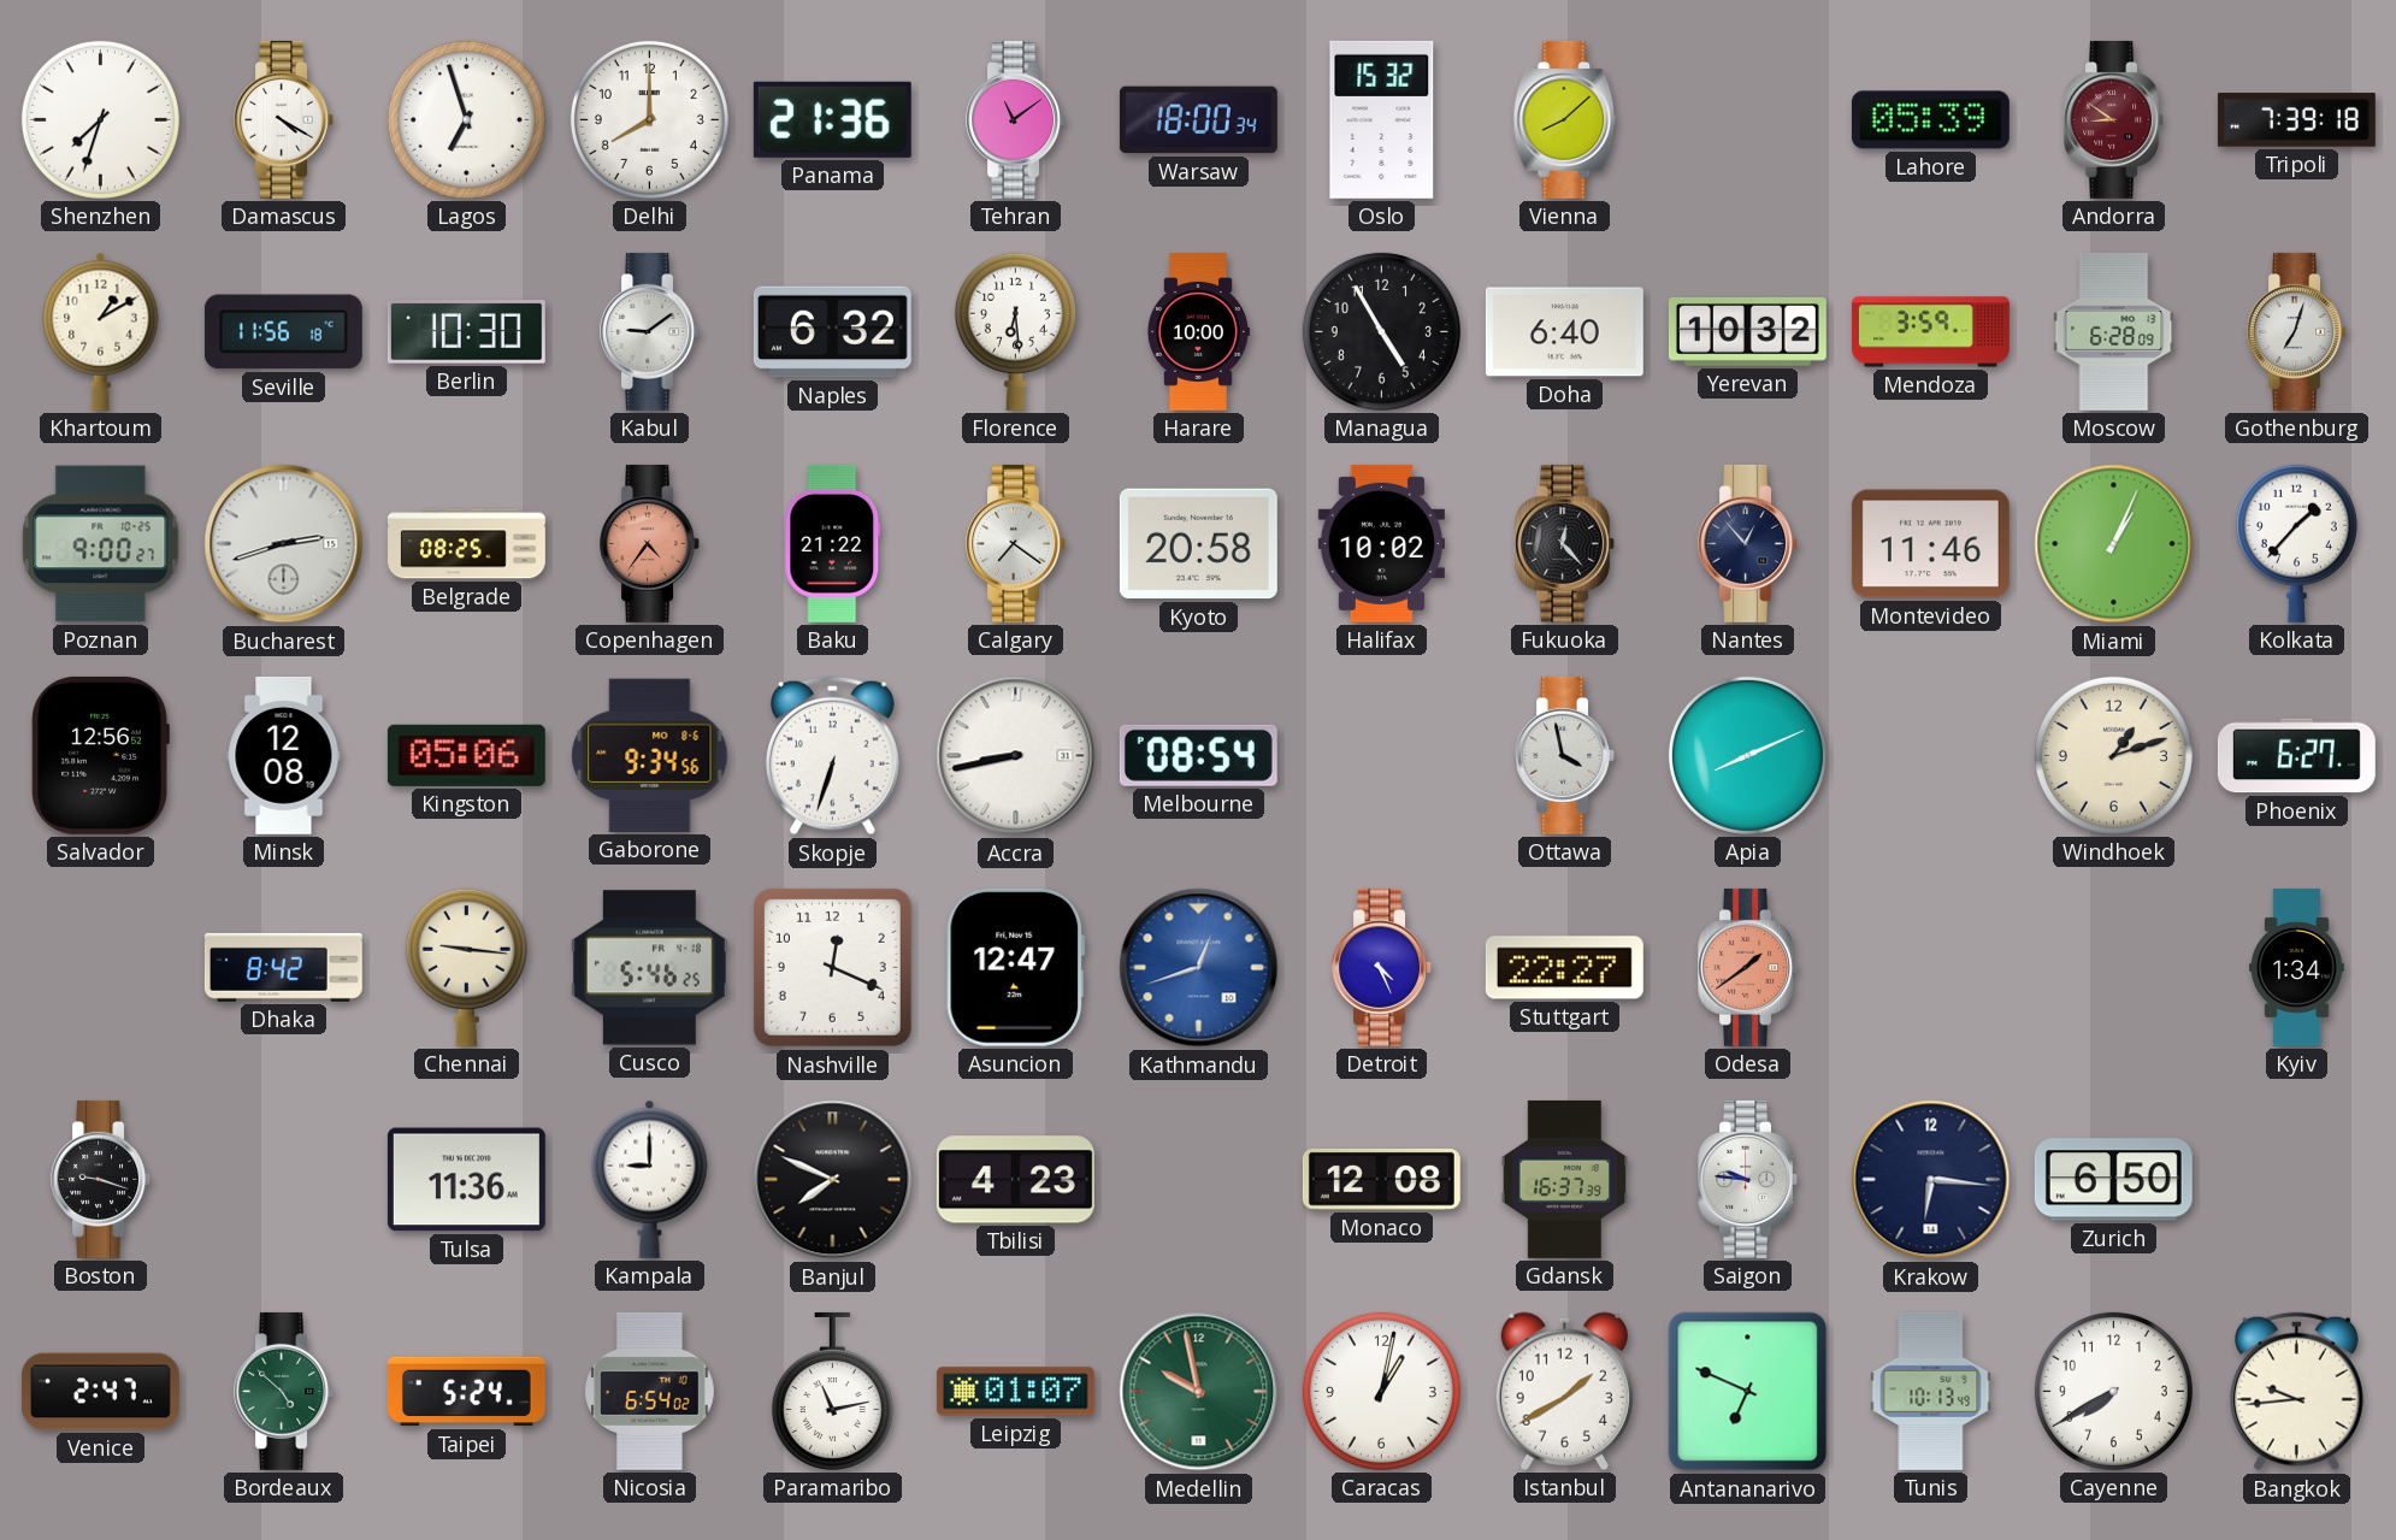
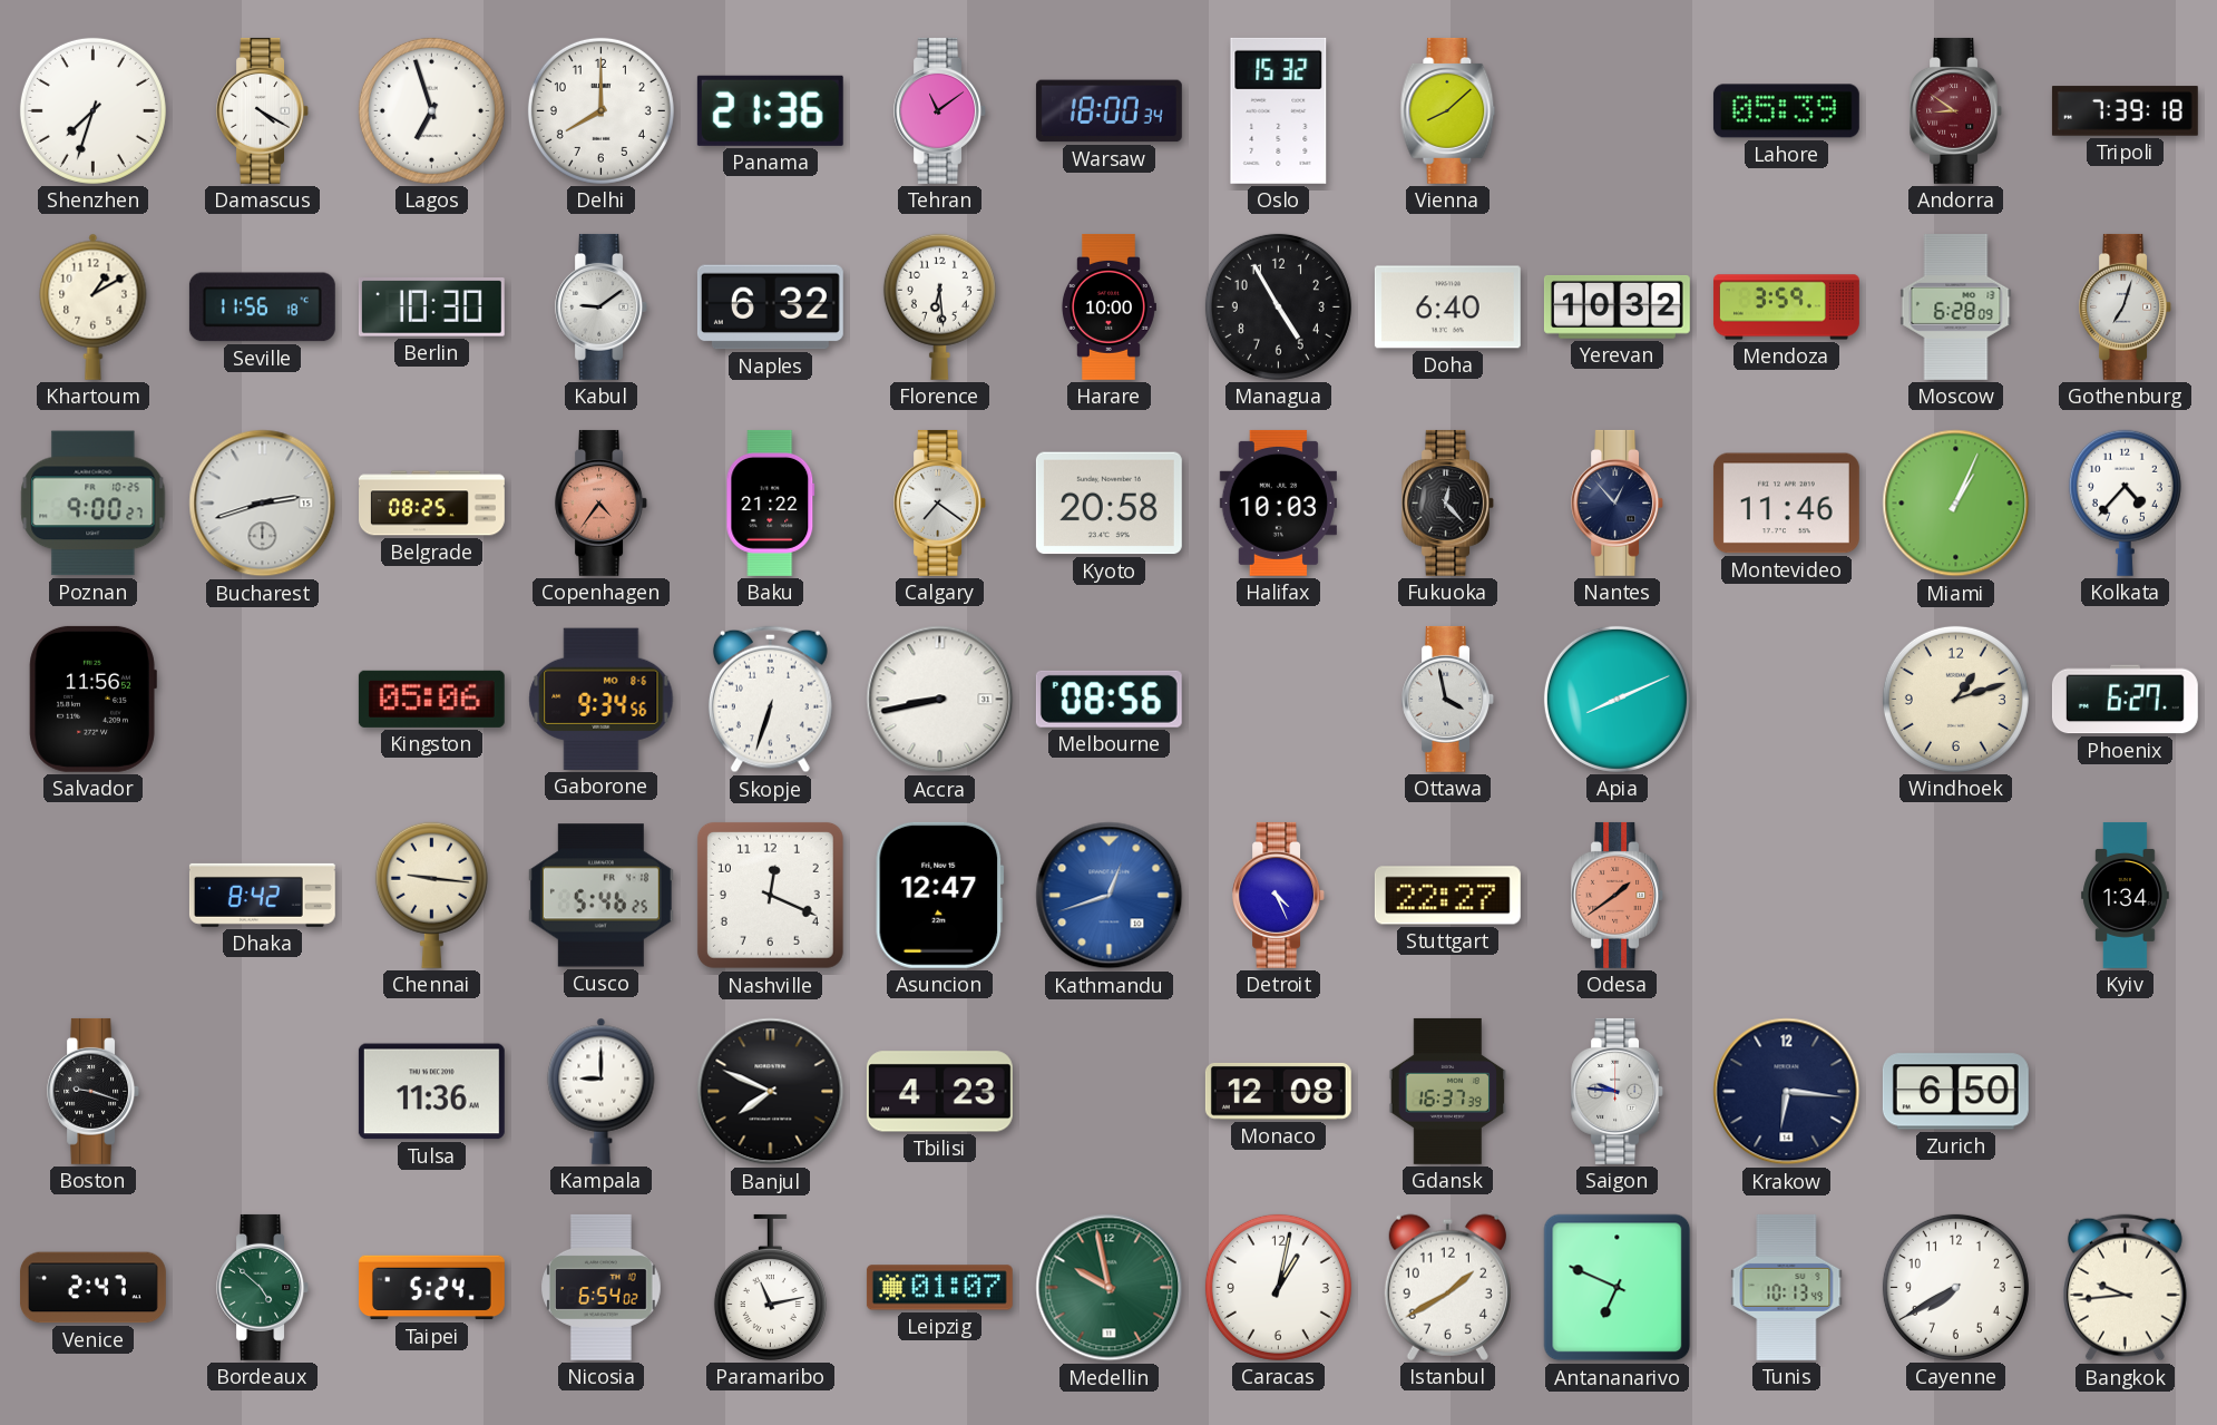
Halifax: 10:02 -> 10:03
Kolkata: 1:37 -> 4:37
Salvador: 12:56 -> 11:56
Minsk: 12:08 -> none
Melbourne: 08:54 -> 08:56
